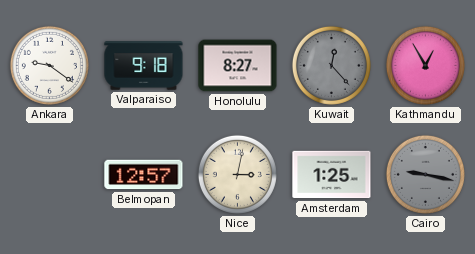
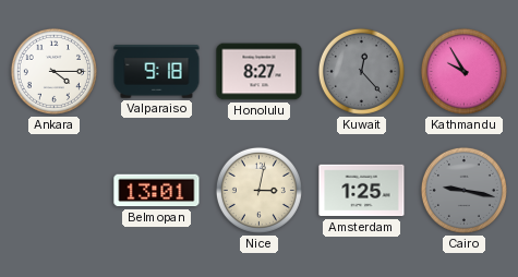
Ankara: 9:21 -> 4:15
Kathmandu: 12:55 -> 9:55
Belmopan: 12:57 -> 13:01
